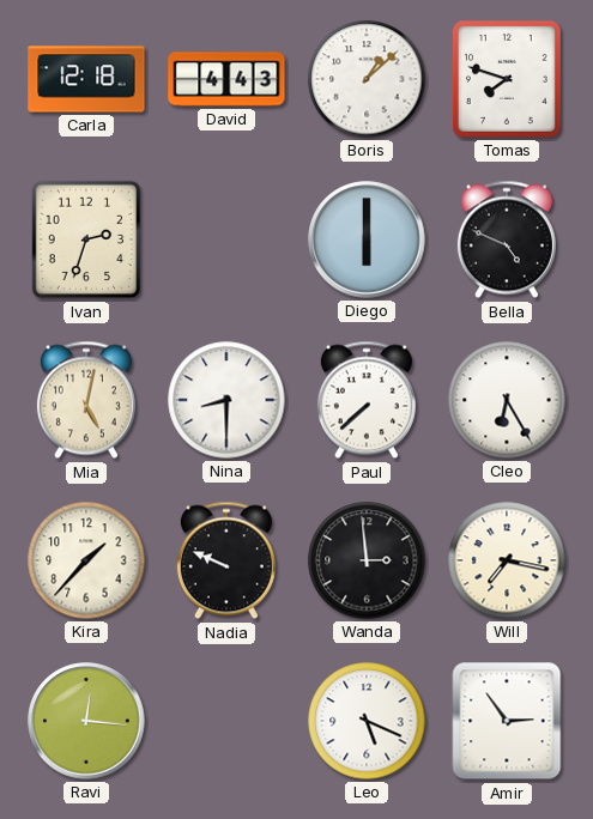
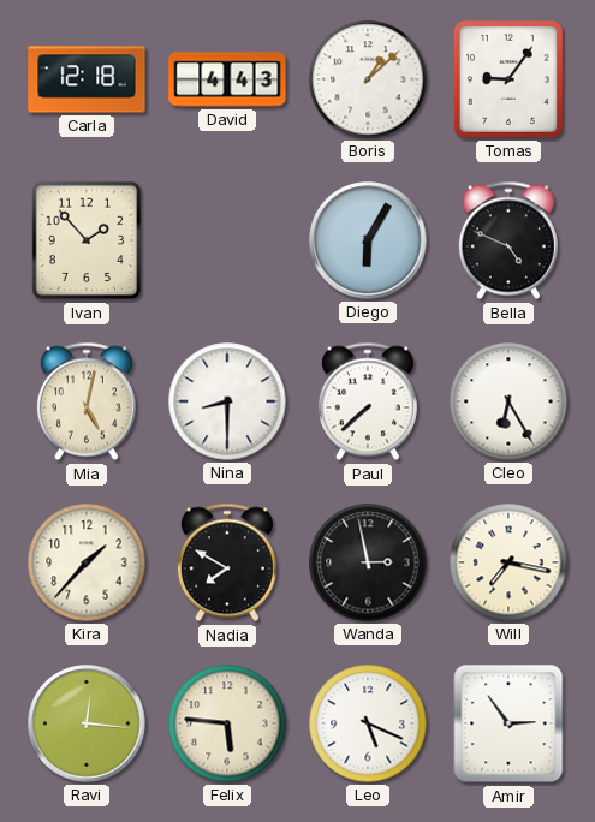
Tomas: 7:48 -> 9:06
Ivan: 2:33 -> 1:53
Diego: 6:00 -> 6:05
Nadia: 9:49 -> 7:50
Wanda: 2:59 -> 2:58
Felix: none -> 5:46
